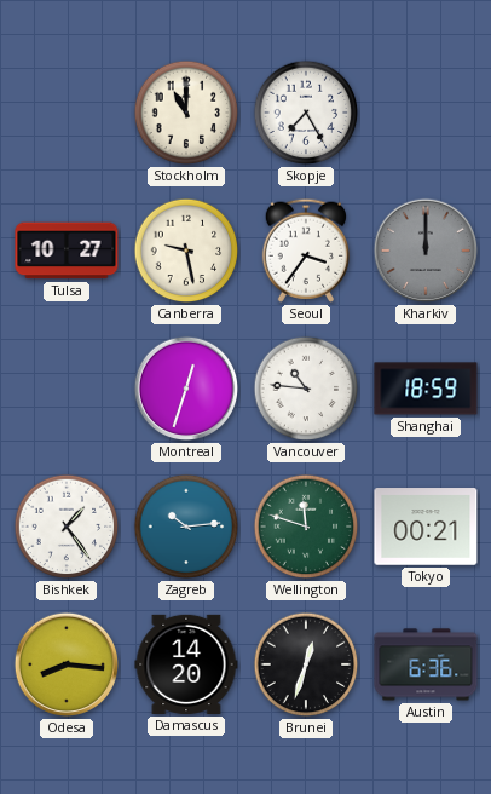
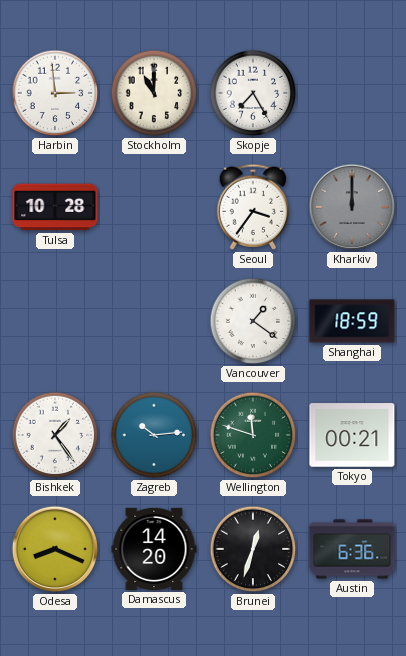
Harbin: none -> 2:59
Tulsa: 10:27 -> 10:28
Canberra: 9:28 -> none
Montreal: 12:33 -> none
Vancouver: 10:46 -> 1:21
Odesa: 8:16 -> 8:19
